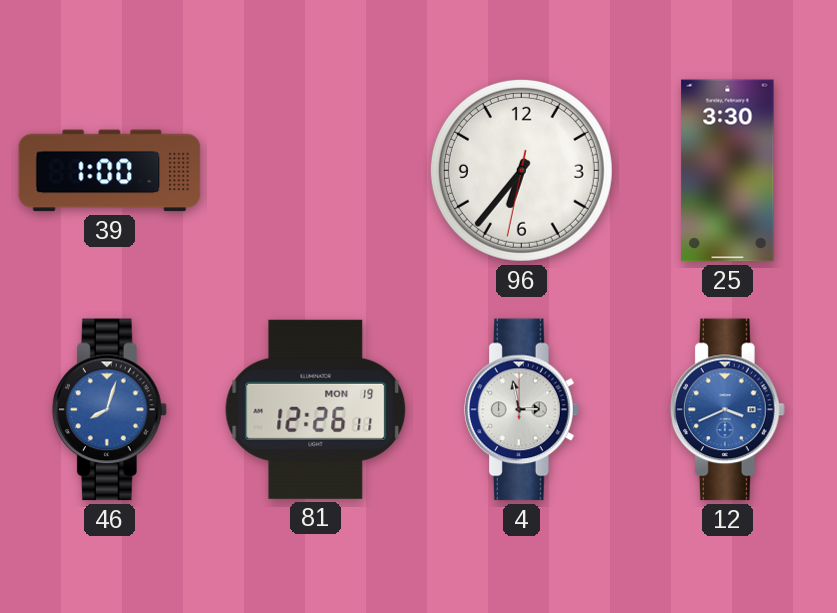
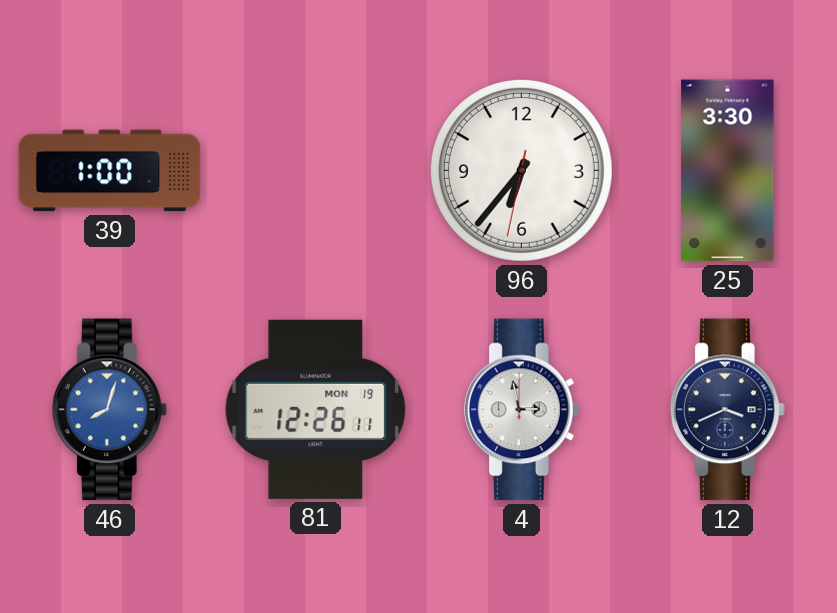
12 dial: blue -> navy
